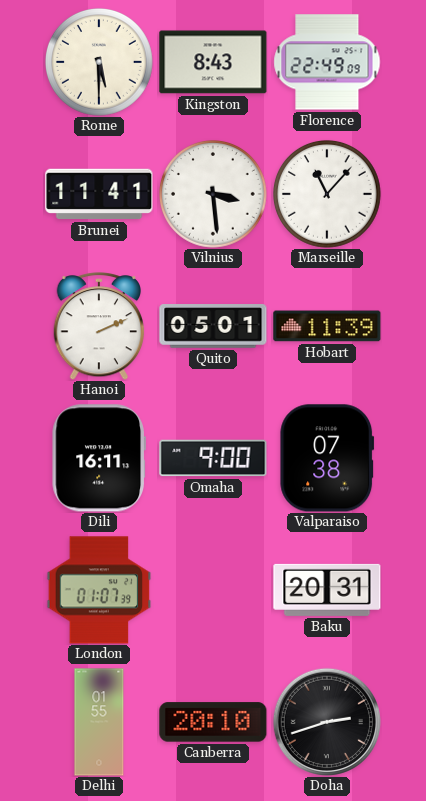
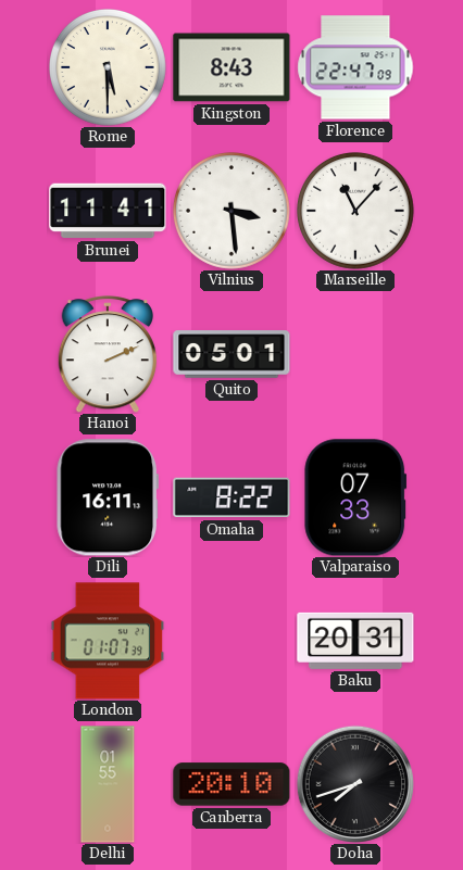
Florence: 22:49 -> 22:47
Hobart: 11:39 -> none
Omaha: 9:00 -> 8:22
Valparaiso: 07:38 -> 07:33
Doha: 2:42 -> 7:42
